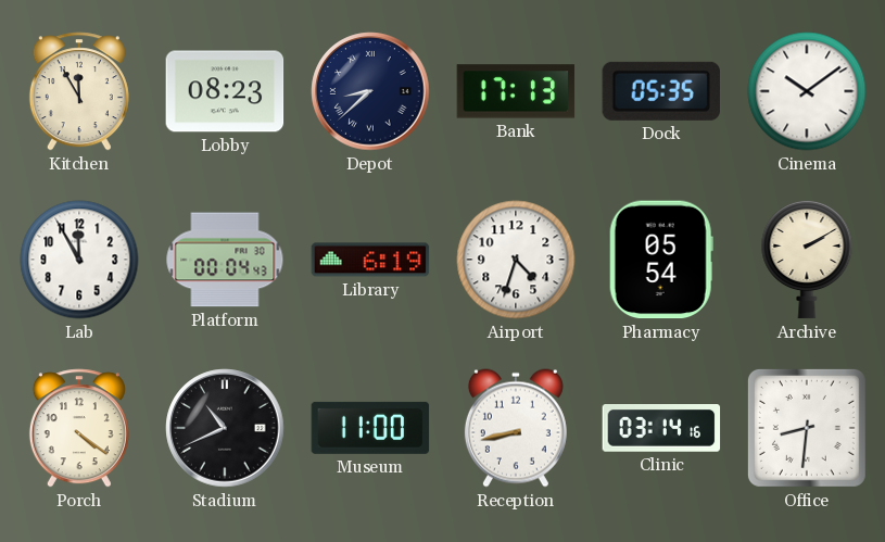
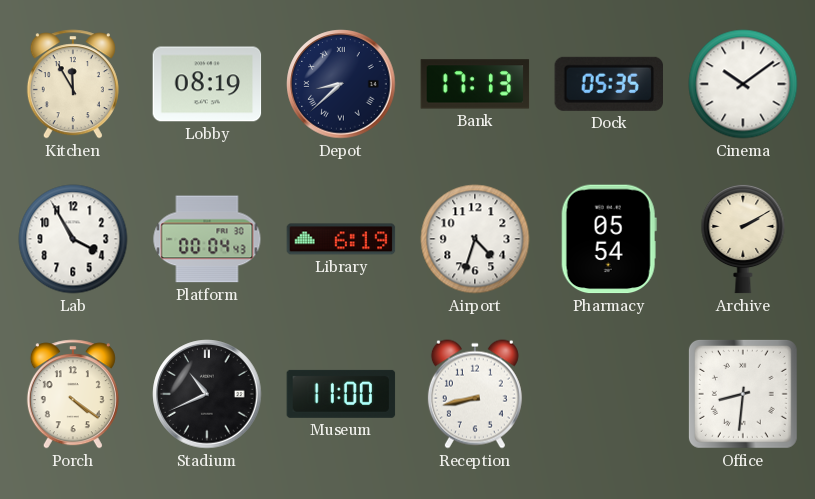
Lobby: 08:23 -> 08:19
Lab: 11:55 -> 3:55
Clinic: 03:14 -> none
